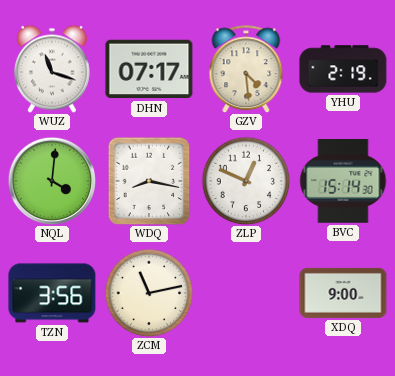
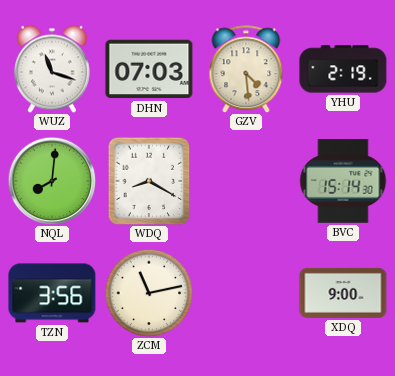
DHN: 07:17 -> 07:03
NQL: 4:01 -> 8:01
WDQ: 8:17 -> 8:20
ZLP: 12:49 -> none
